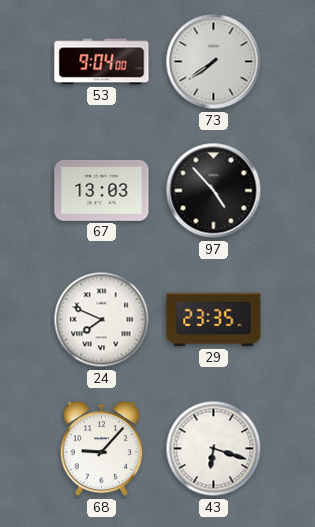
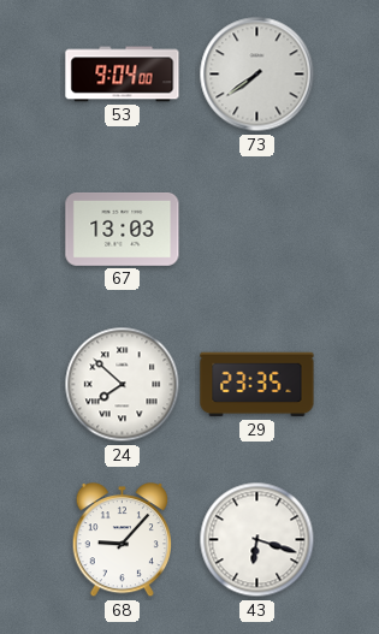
97: 4:53 -> none
24: 7:49 -> 7:52
